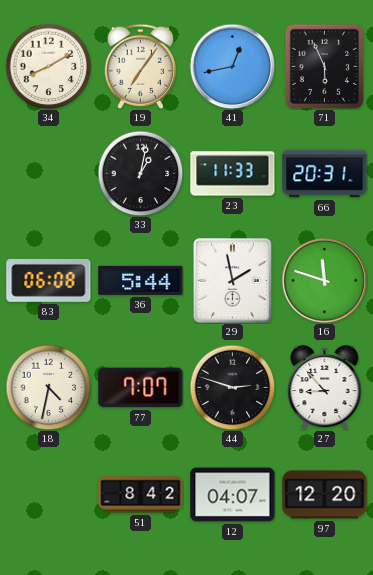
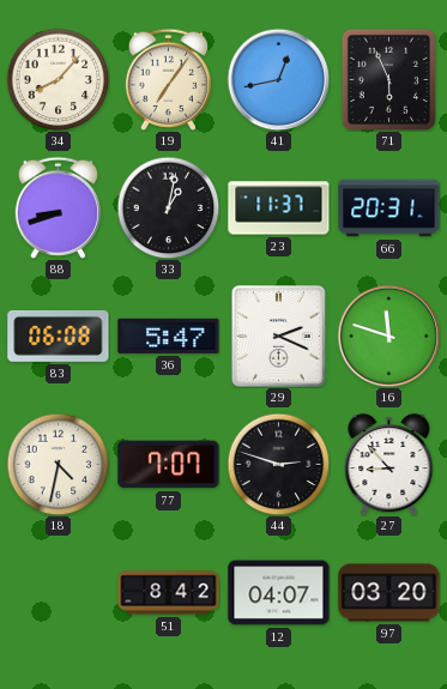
34: 8:10 -> 8:07
88: none -> 8:42
23: 11:33 -> 11:37
36: 5:44 -> 5:47
29: 1:58 -> 2:19
97: 12:20 -> 03:20
